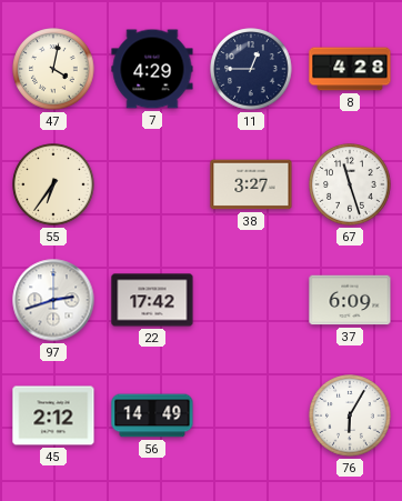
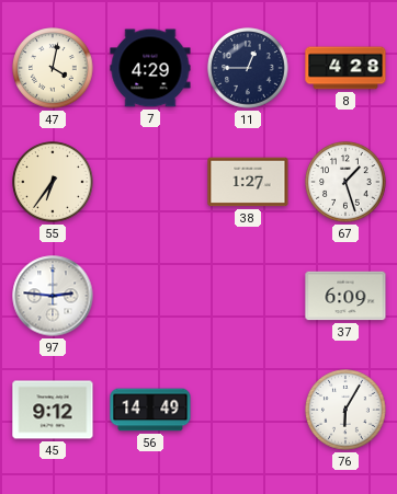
38: 3:27 -> 1:27
67: 11:27 -> 1:27
97: 2:42 -> 2:46
22: 17:42 -> none
45: 2:12 -> 9:12
